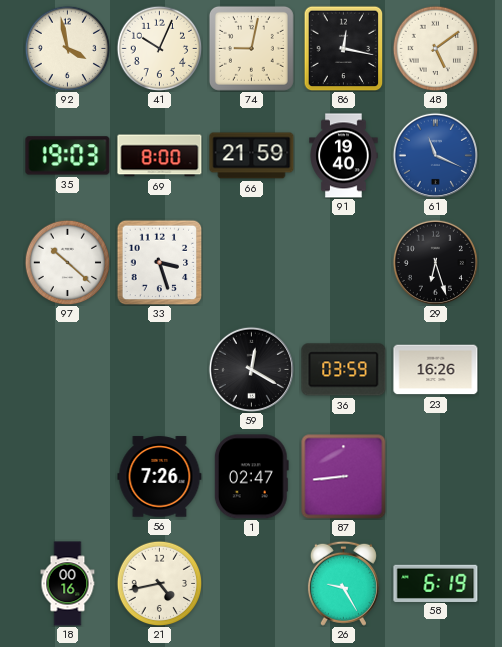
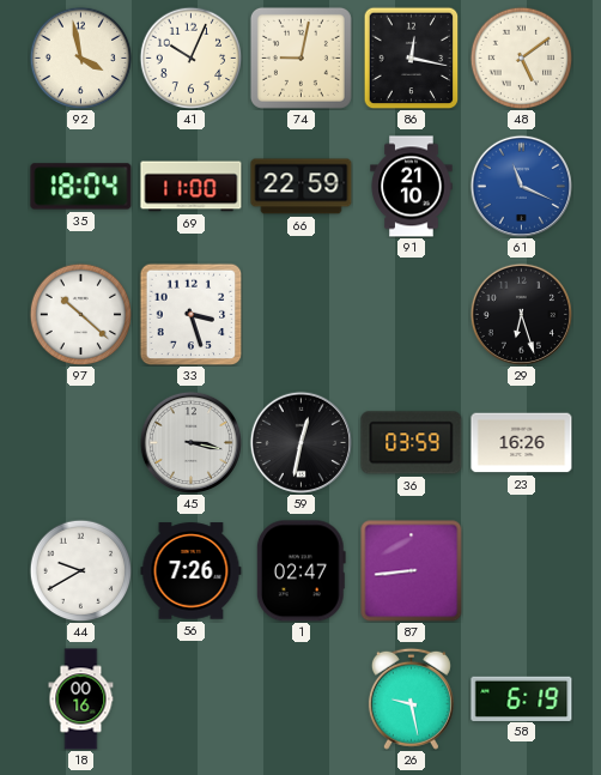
35: 19:03 -> 18:04
69: 8:00 -> 11:00
66: 21:59 -> 22:59
91: 19:40 -> 21:10
45: none -> 3:17
59: 12:20 -> 12:32
44: none -> 9:40
21: 4:43 -> none
26: 9:25 -> 9:28
